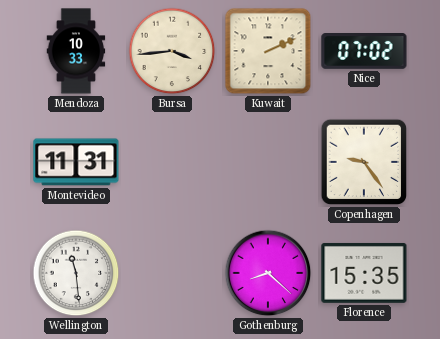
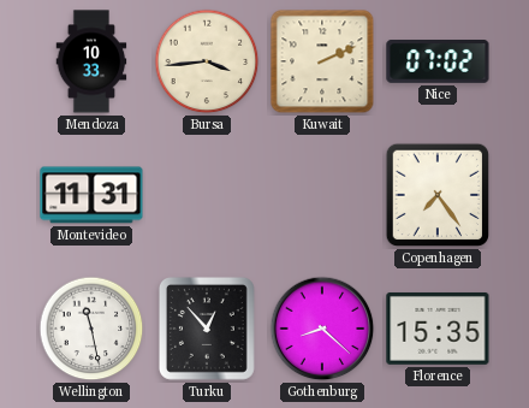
Copenhagen: 9:24 -> 7:24
Wellington: 11:29 -> 11:28
Turku: none -> 12:53
